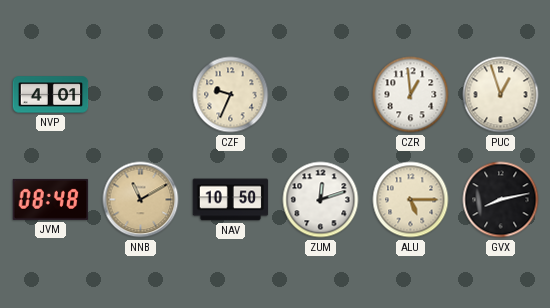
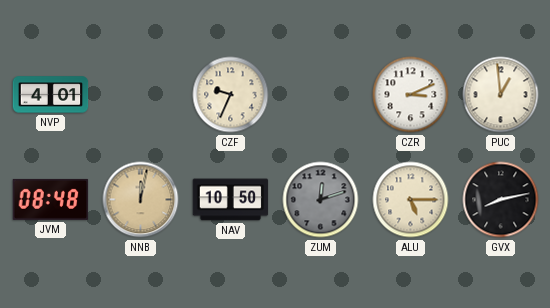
CZR: 12:59 -> 3:11
PUC: 12:57 -> 12:59
NNB: 11:10 -> 12:02
ZUM dial: white -> grey
